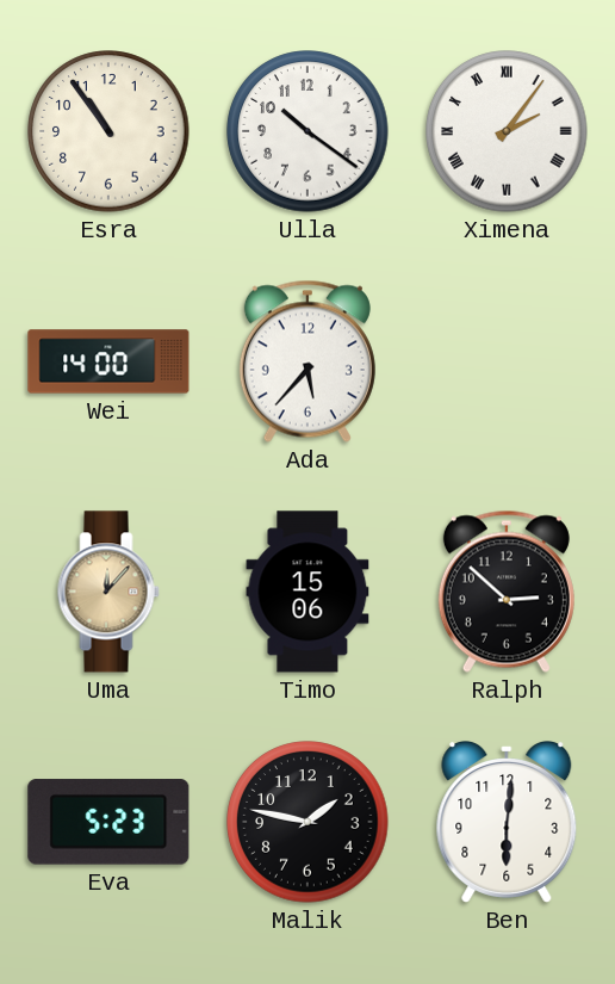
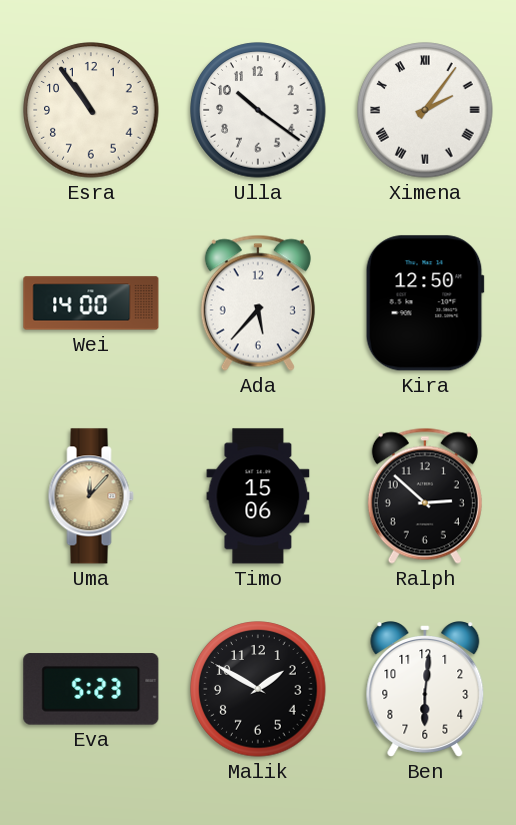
Kira: none -> 12:50
Malik: 1:47 -> 1:50
